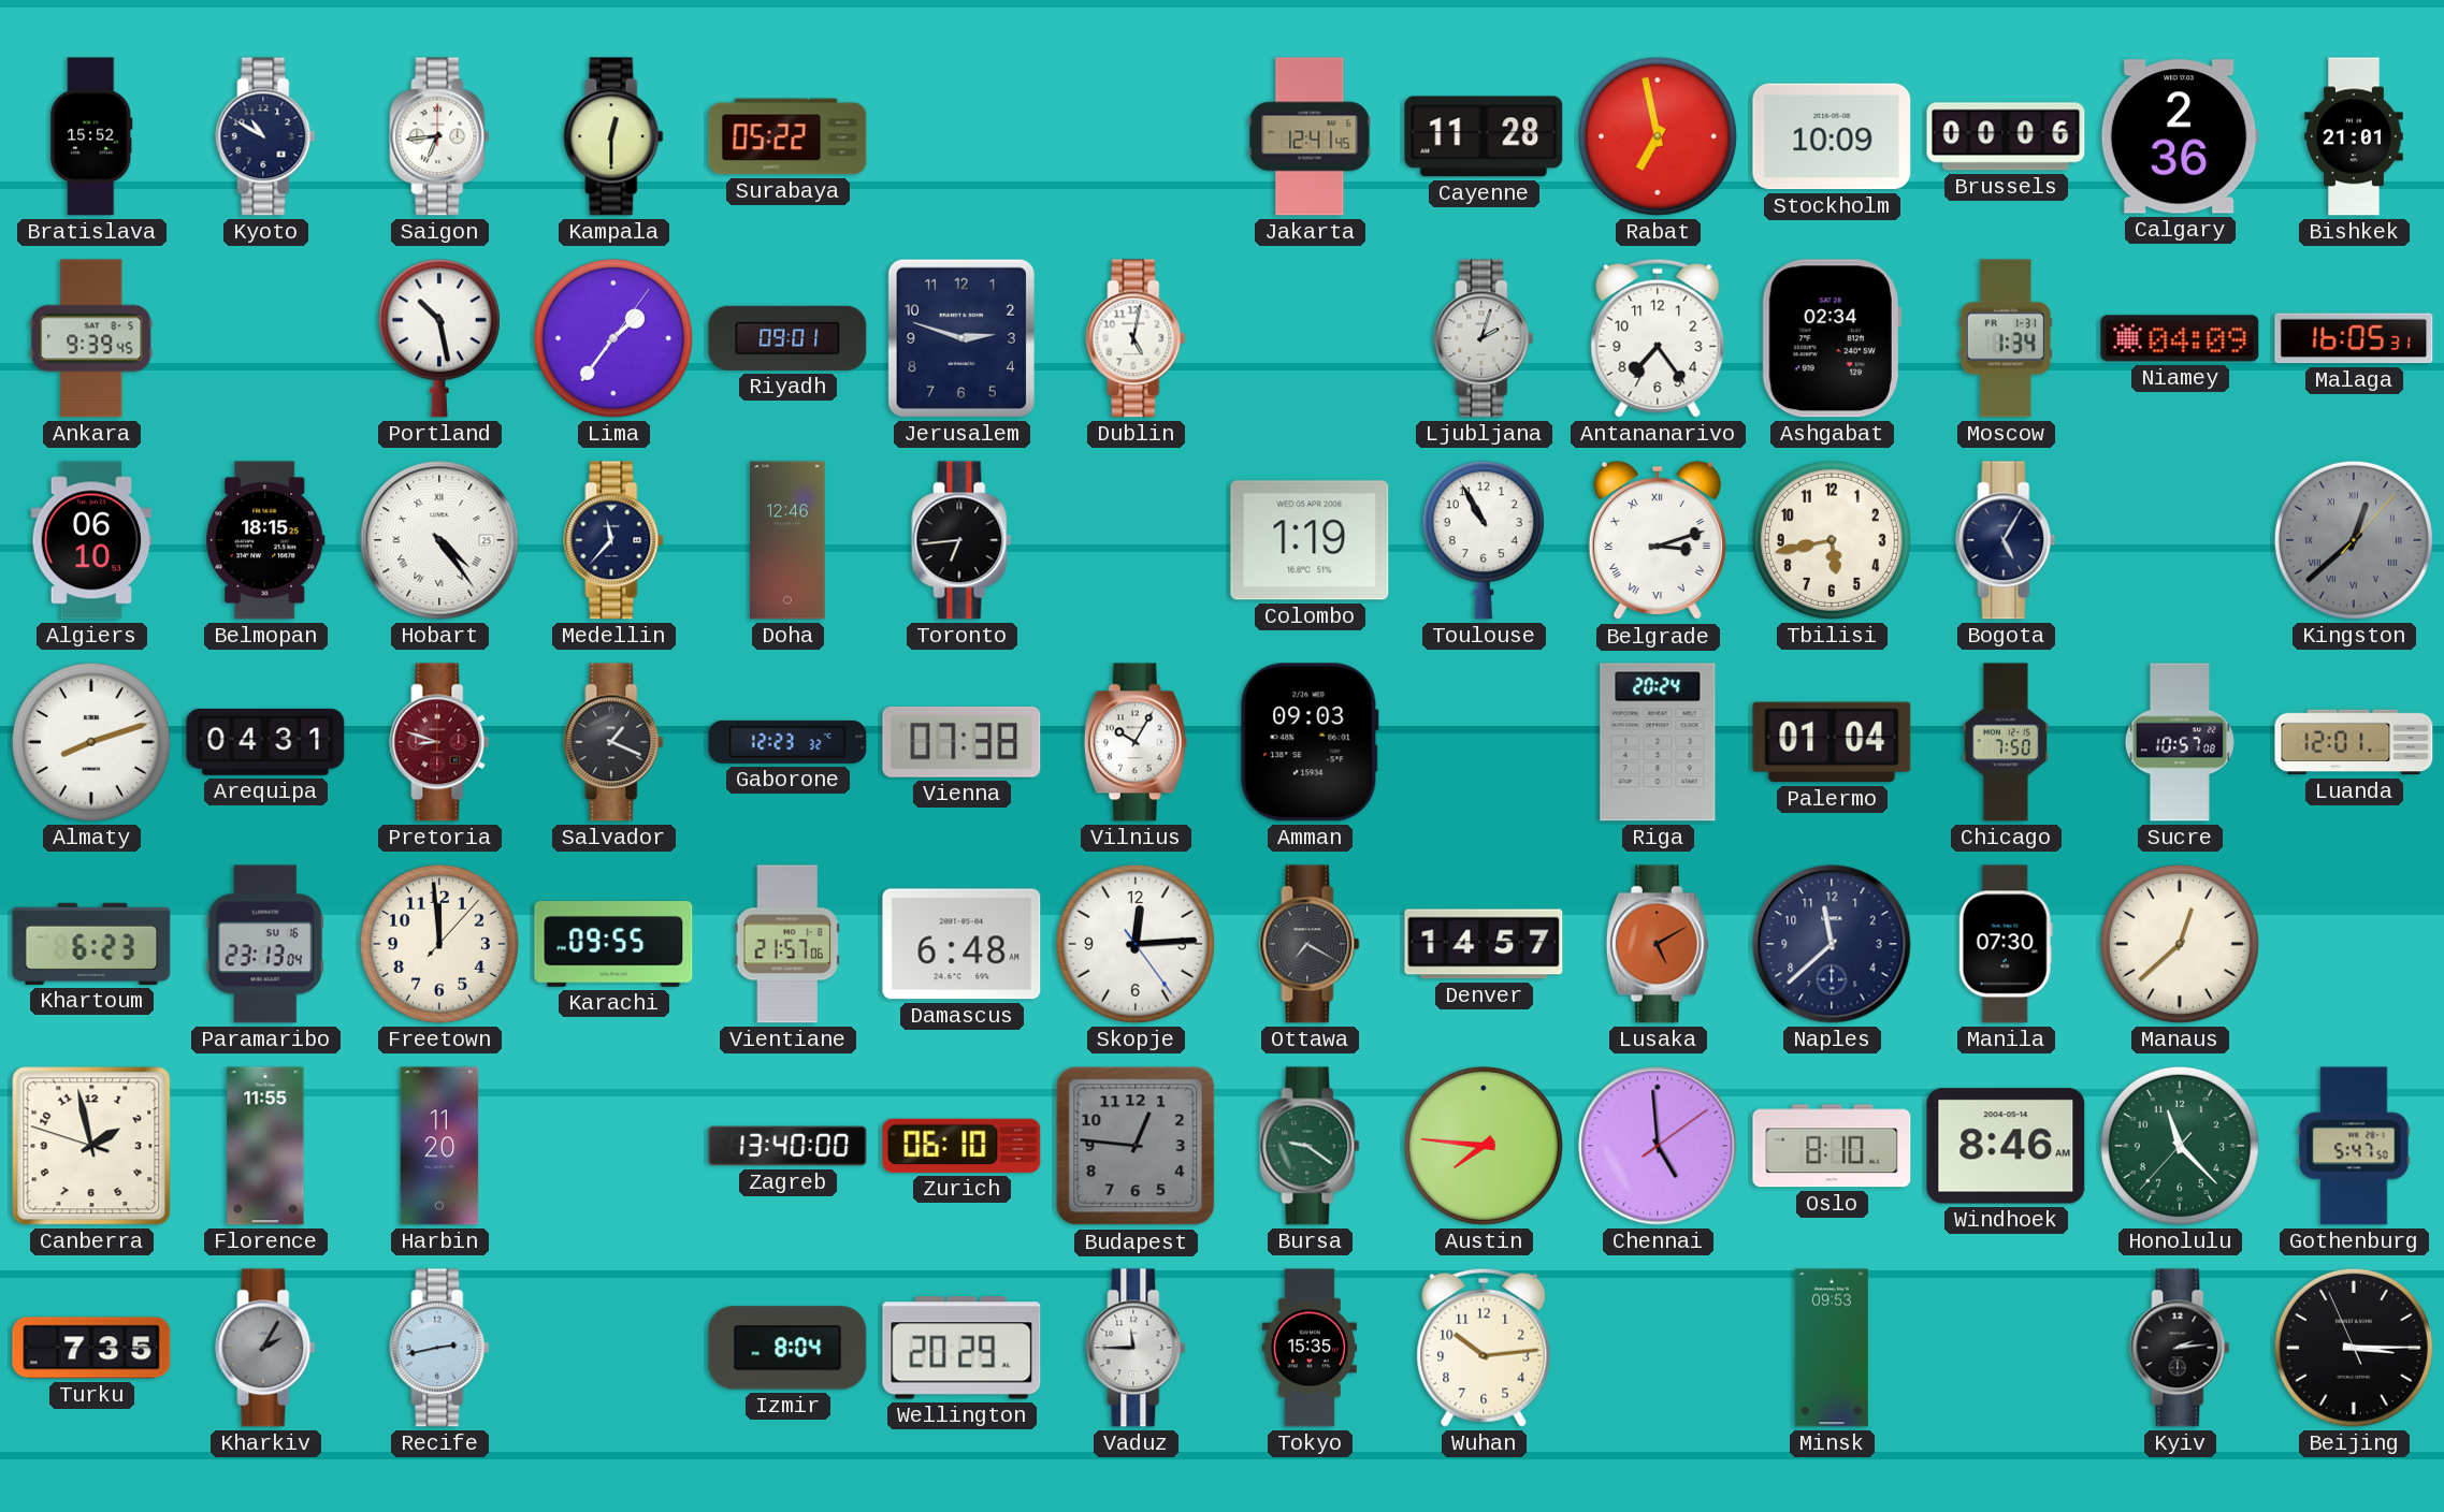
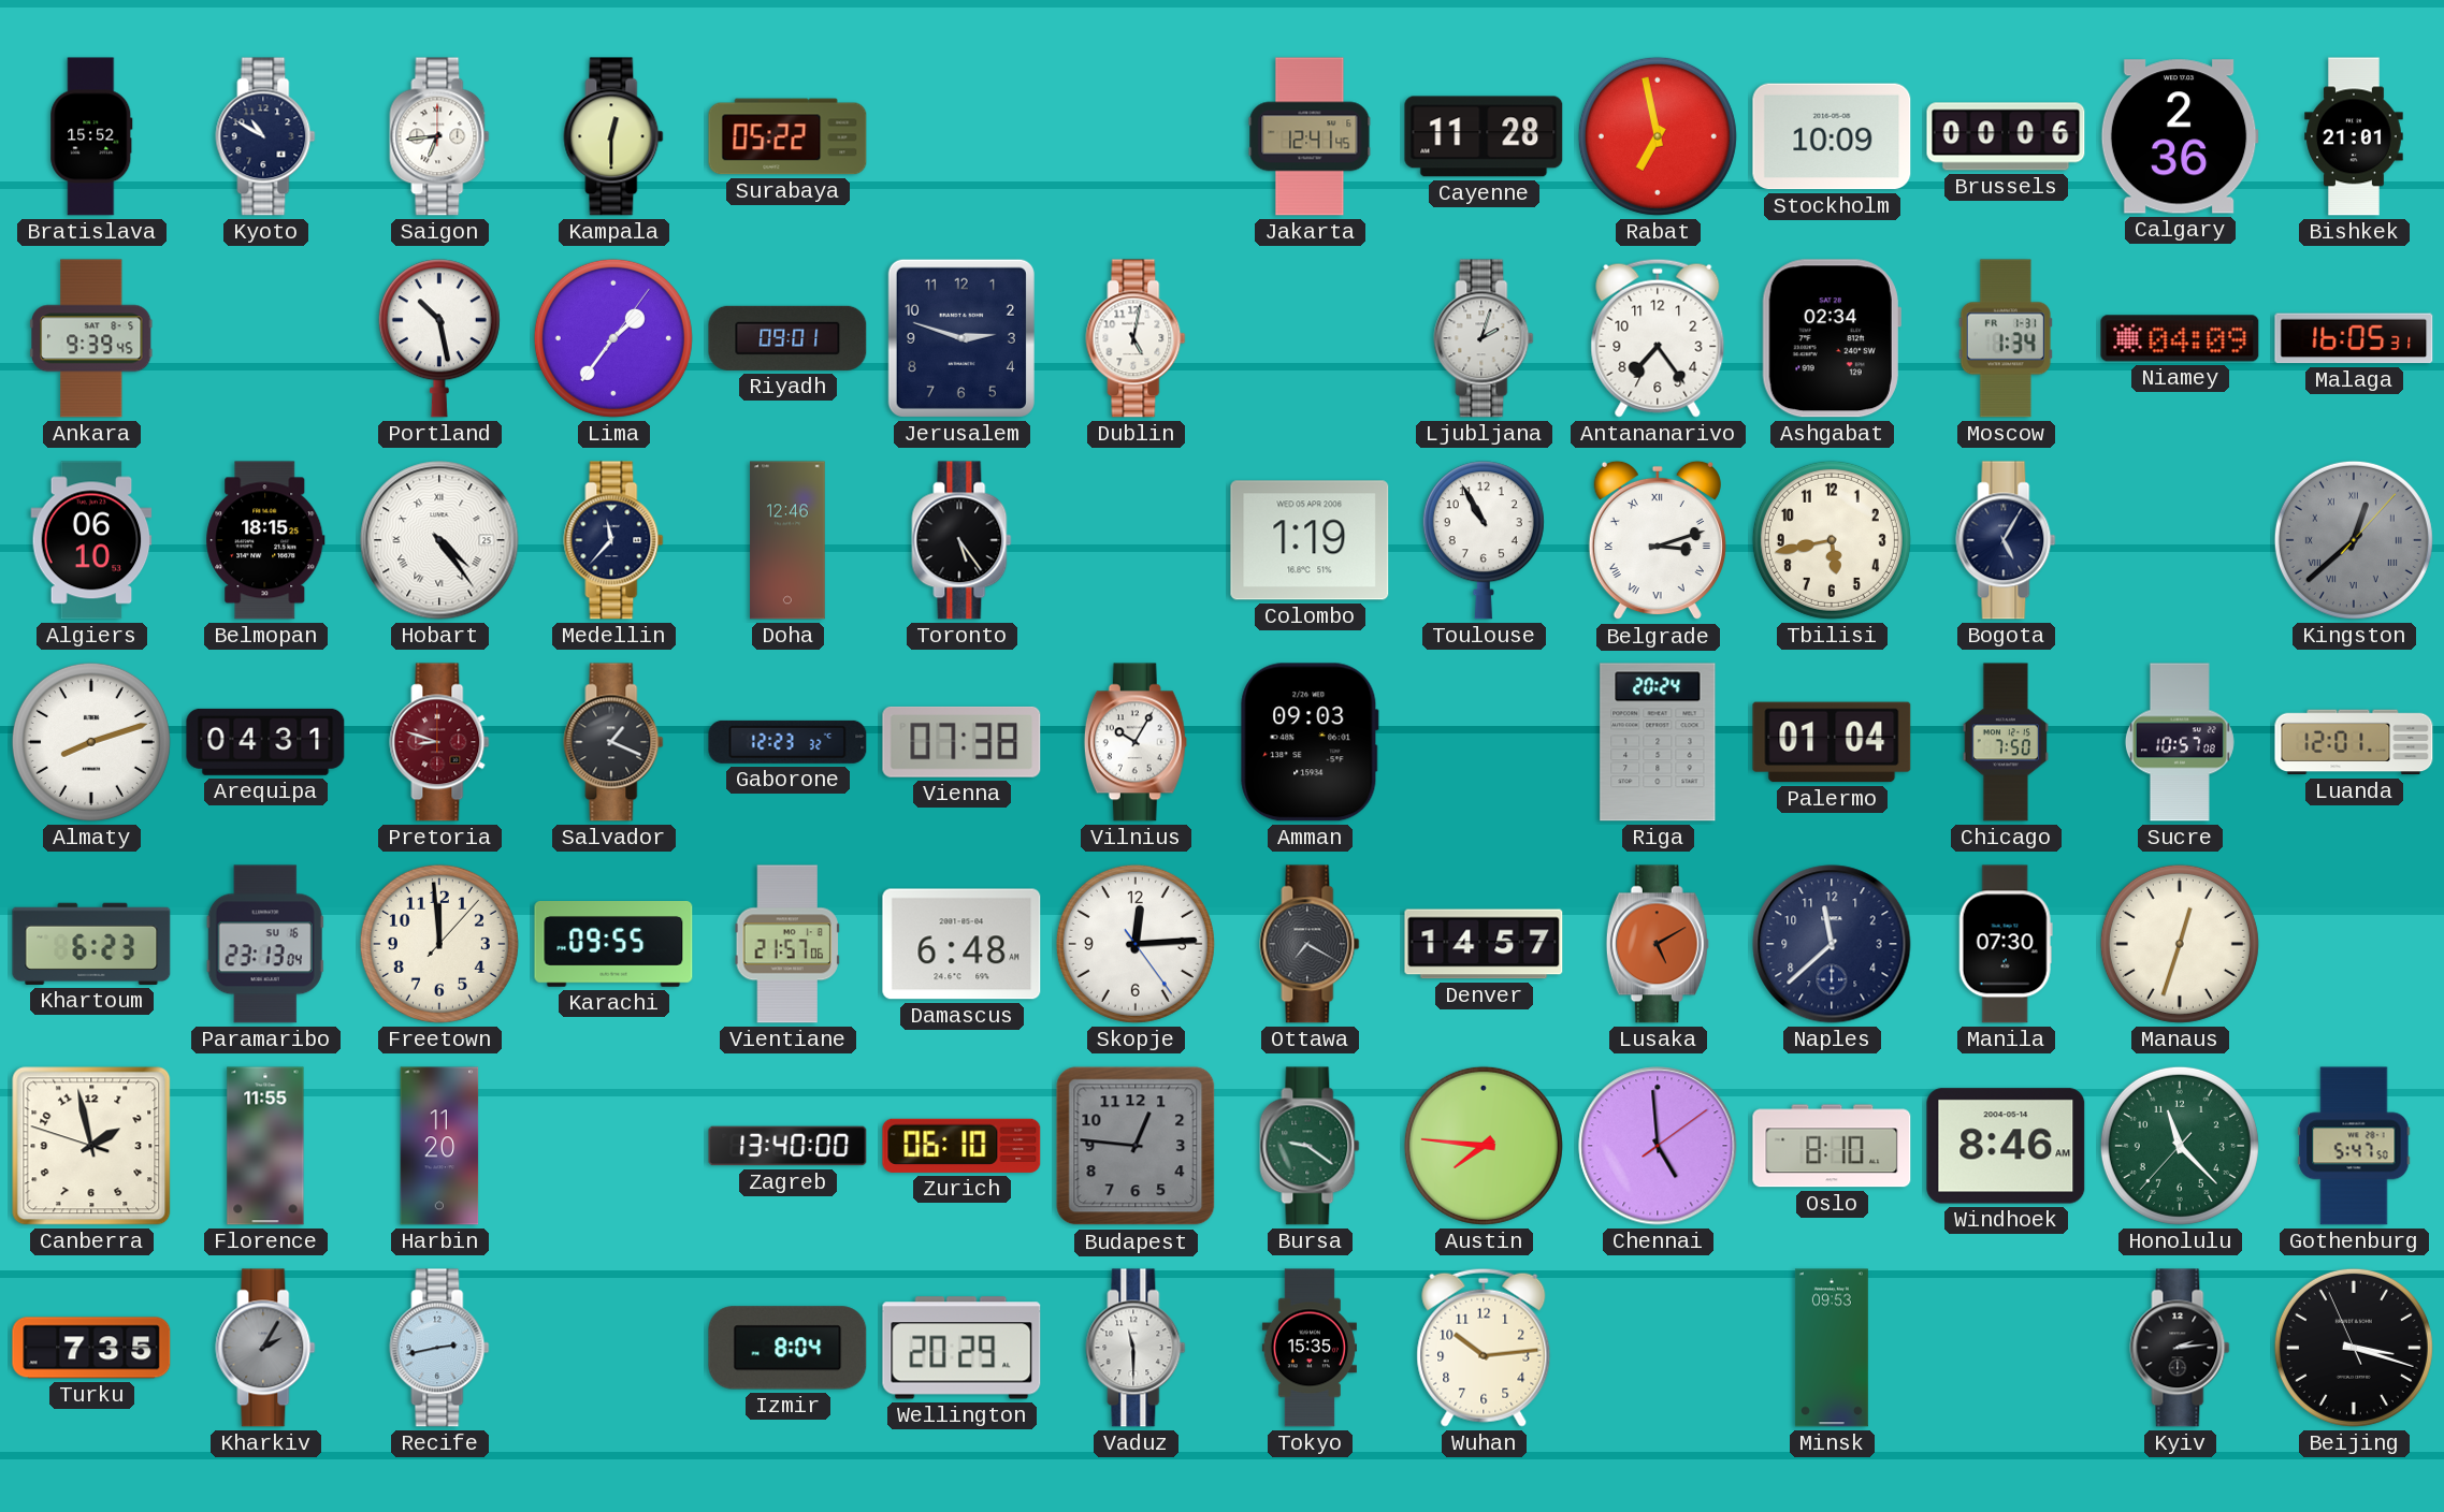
Toronto: 6:44 -> 5:24
Manaus: 12:38 -> 12:33
Vaduz: 11:45 -> 11:30
Beijing: 3:14 -> 3:17
